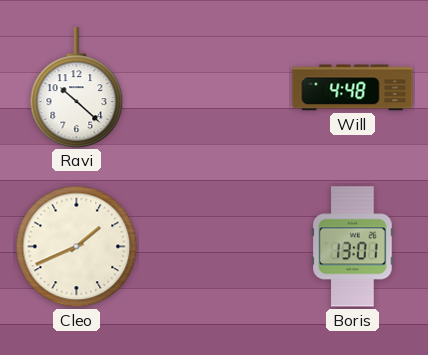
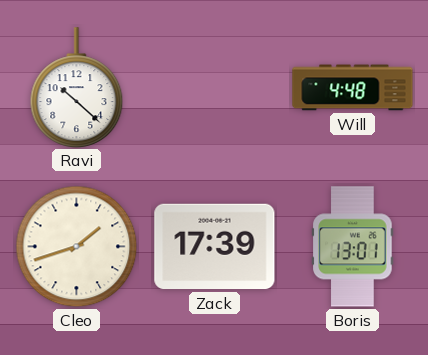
Cleo: 1:41 -> 1:42
Zack: none -> 17:39
